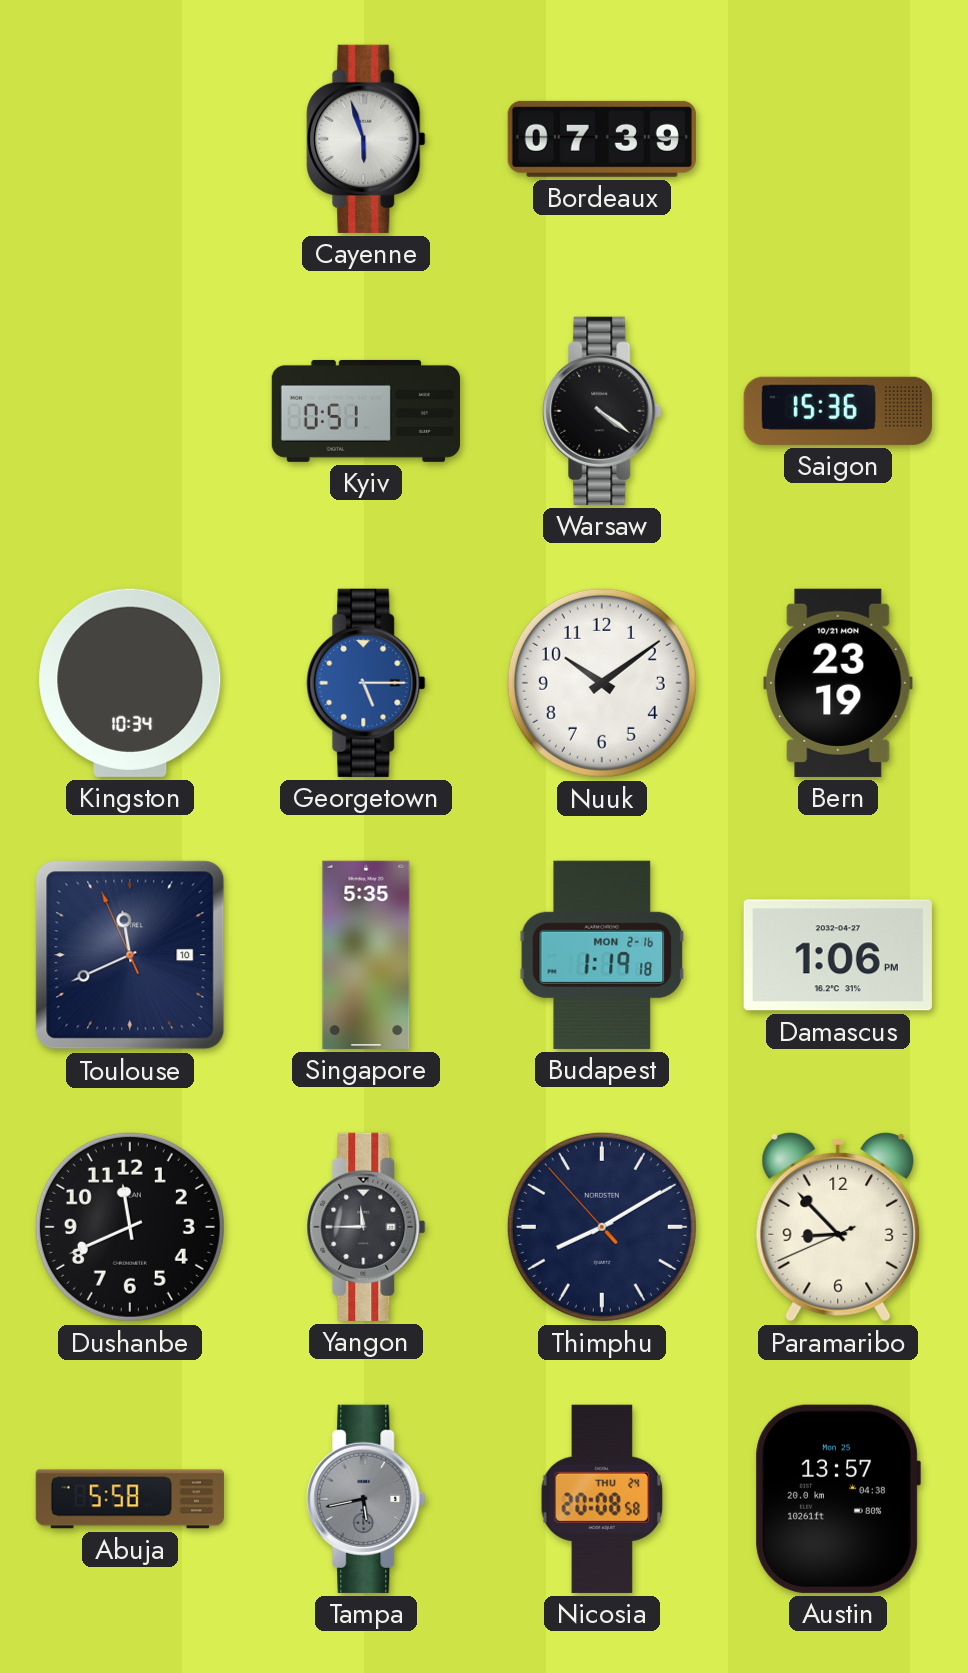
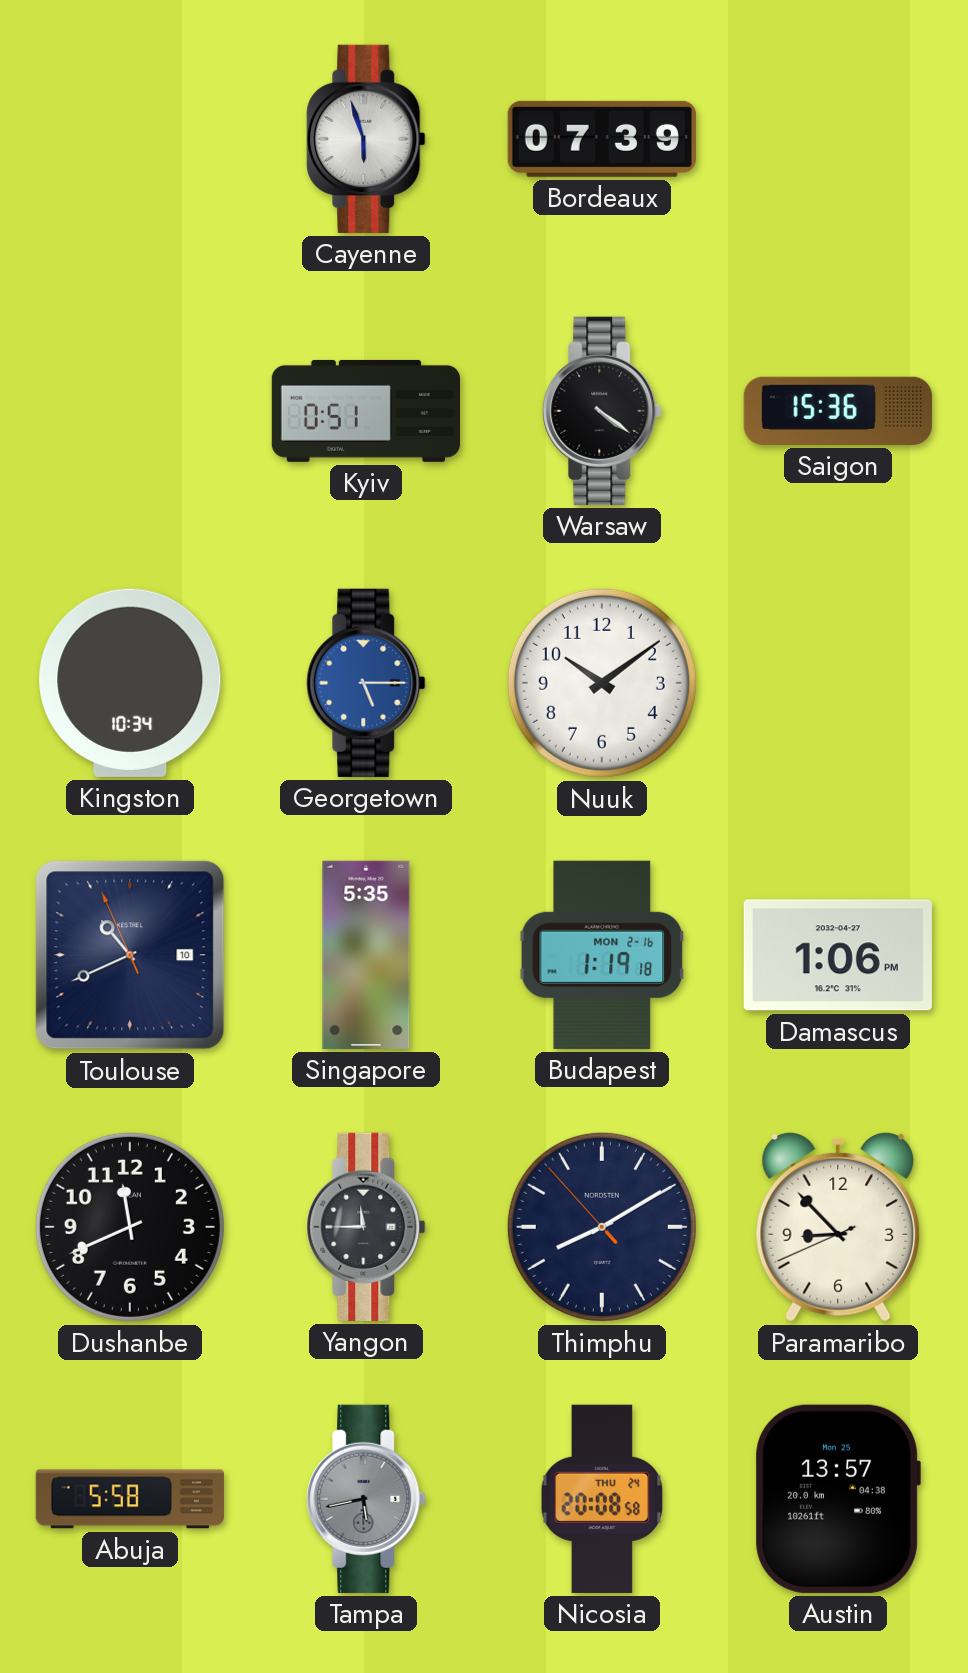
Bern: 23:19 -> none
Toulouse: 11:40 -> 10:40
